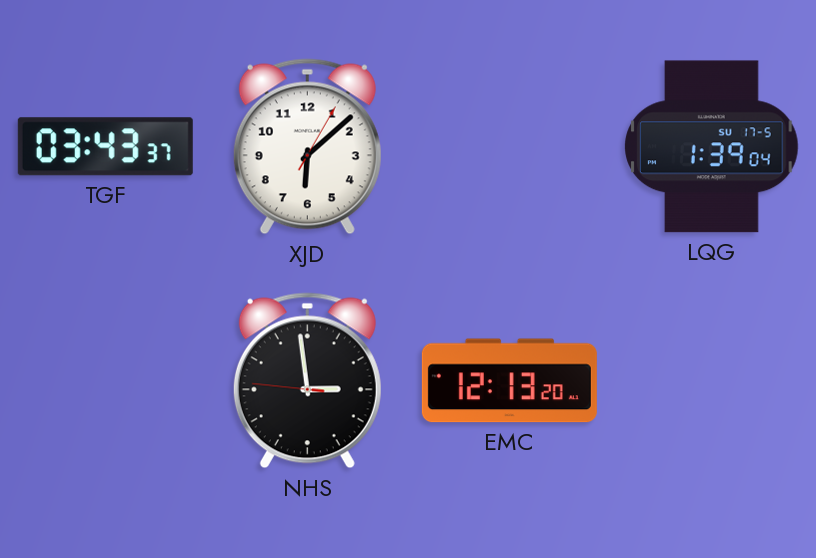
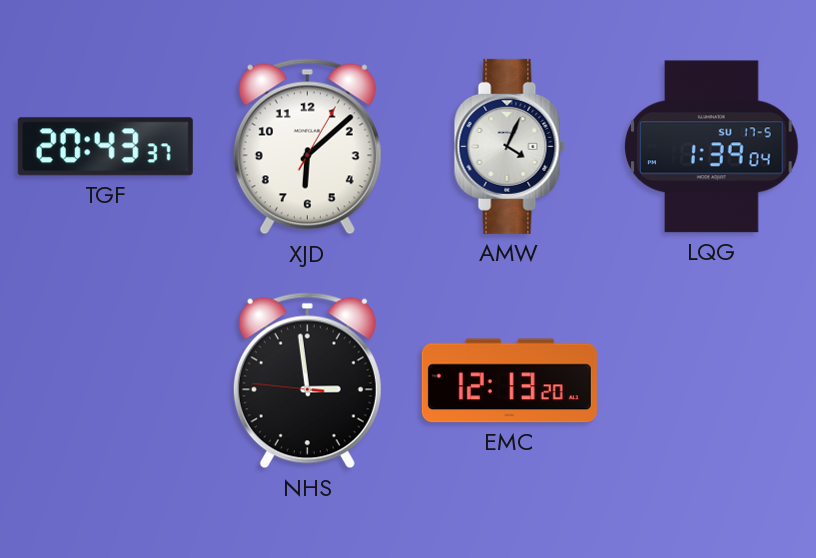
TGF: 03:43 -> 20:43
AMW: none -> 4:04
